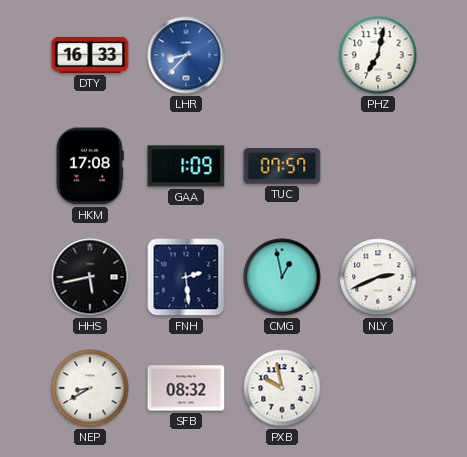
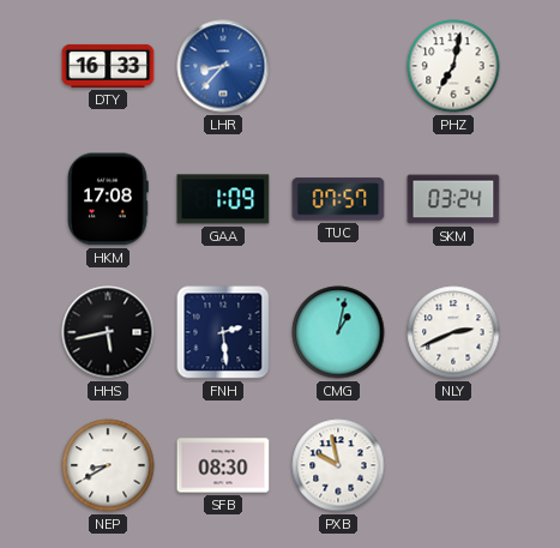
SKM: none -> 03:24
CMG: 12:58 -> 1:02
SFB: 08:32 -> 08:30
